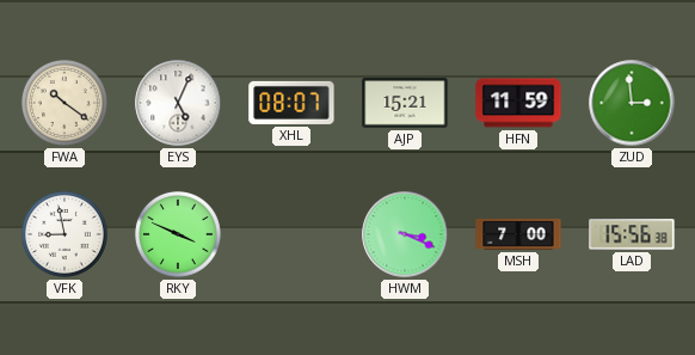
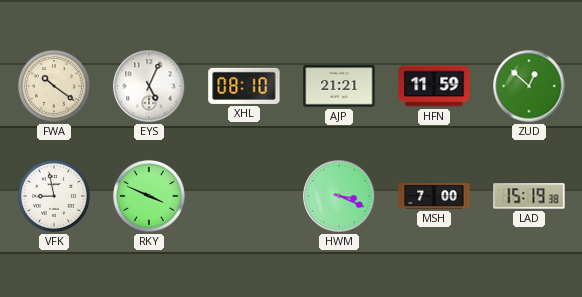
XHL: 08:07 -> 08:10
AJP: 15:21 -> 21:21
ZUD: 2:59 -> 12:52
LAD: 15:56 -> 15:19
